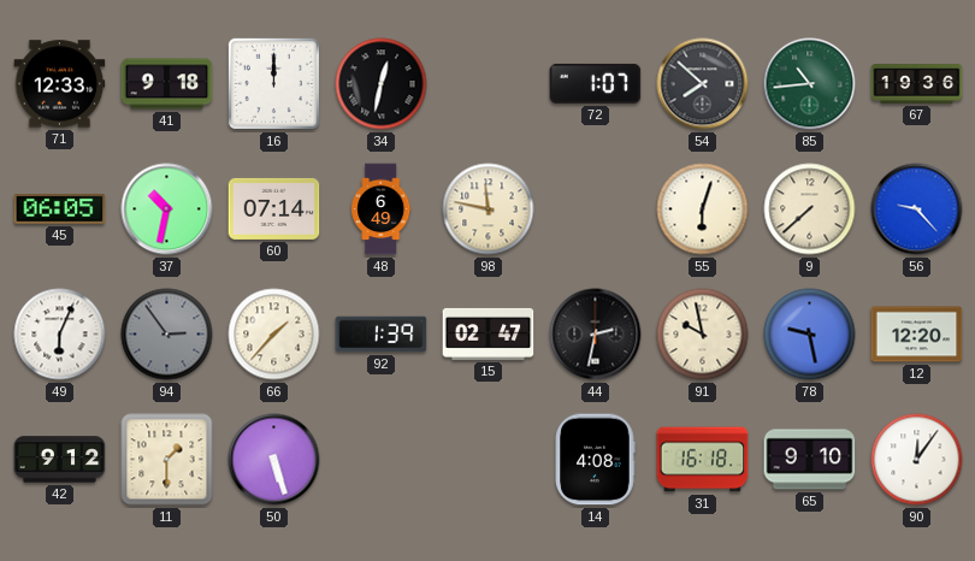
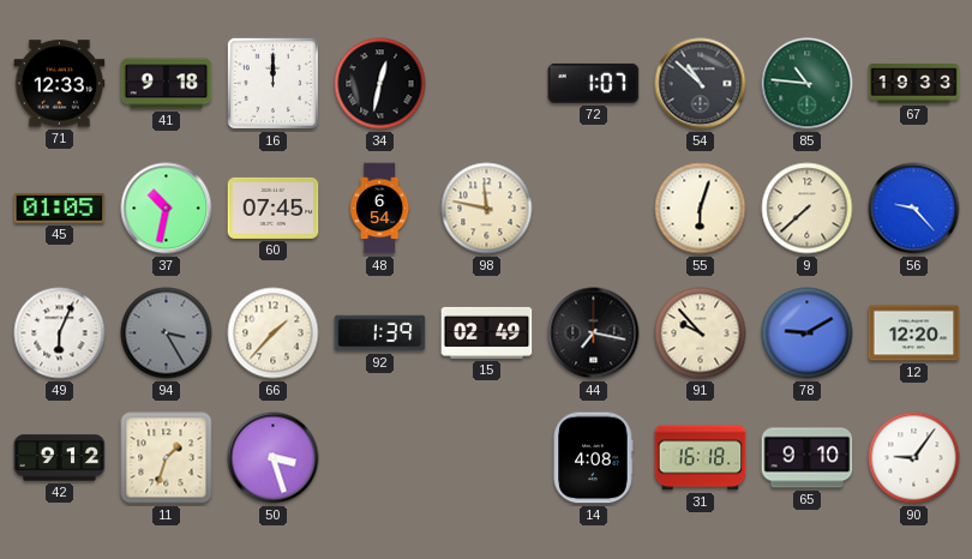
54: 7:52 -> 10:52
85: 10:44 -> 10:46
67: 19:36 -> 19:33
45: 06:05 -> 01:05
60: 07:14 -> 07:45
48: 6:49 -> 6:54
94: 2:54 -> 3:25
15: 02:47 -> 02:49
44: 2:32 -> 7:17
91: 9:58 -> 9:53
78: 9:28 -> 9:10
11: 1:30 -> 1:33
50: 5:27 -> 3:27
90: 12:06 -> 9:06
